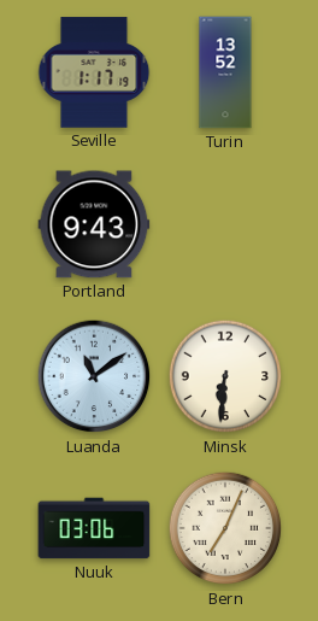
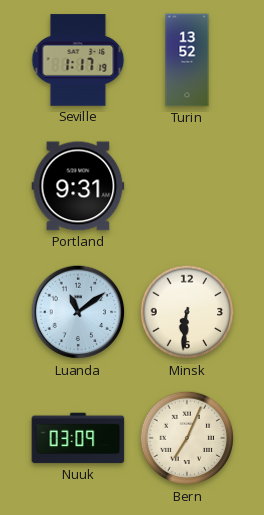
Portland: 9:43 -> 9:31
Nuuk: 03:06 -> 03:09
